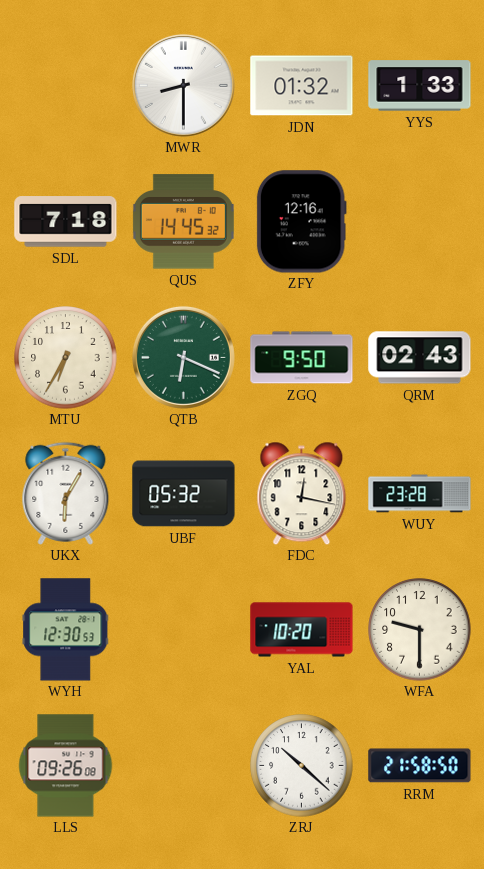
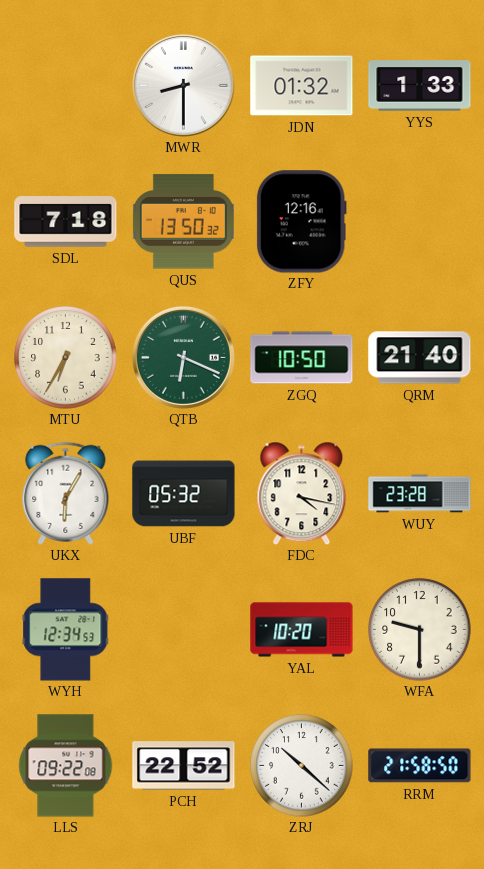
QUS: 14:45 -> 13:50
ZGQ: 9:50 -> 10:50
QRM: 02:43 -> 21:40
FDC: 12:17 -> 4:17
WYH: 12:30 -> 12:34
LLS: 09:26 -> 09:22
PCH: none -> 22:52
